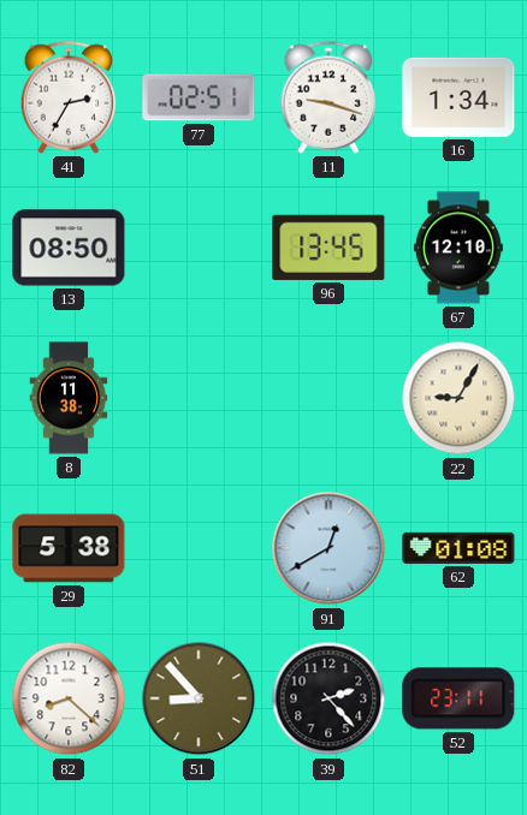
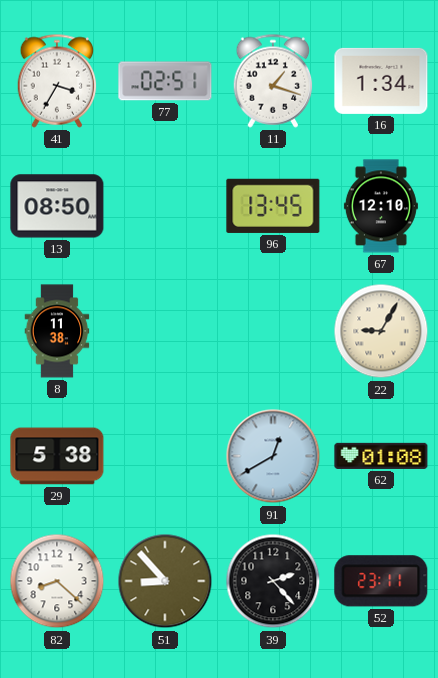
41: 2:35 -> 3:35
11: 9:18 -> 1:18
